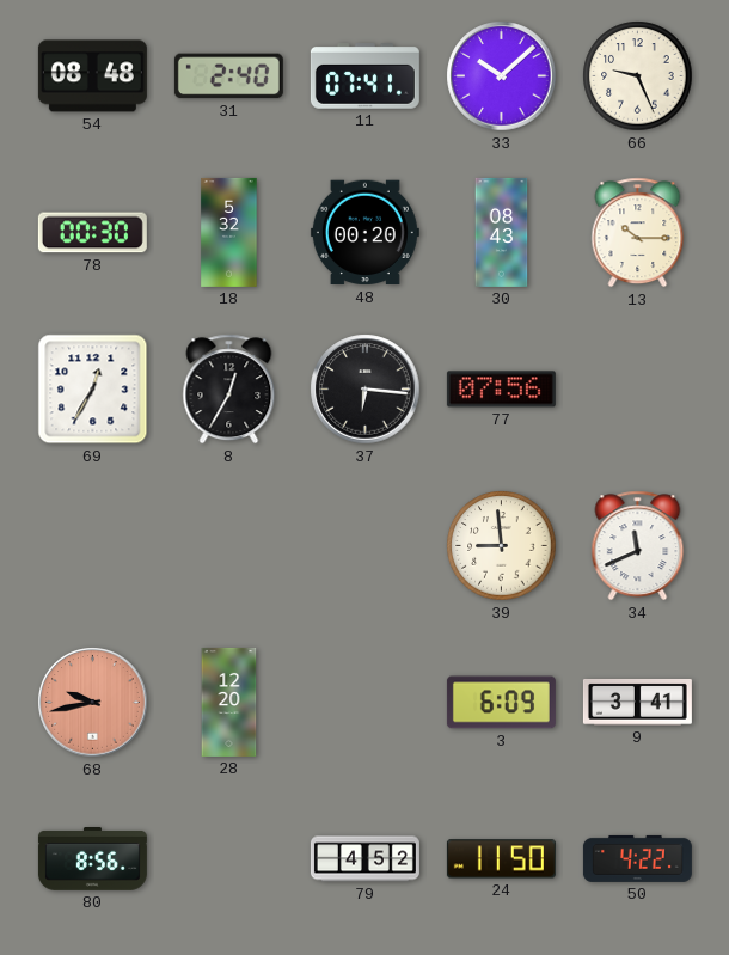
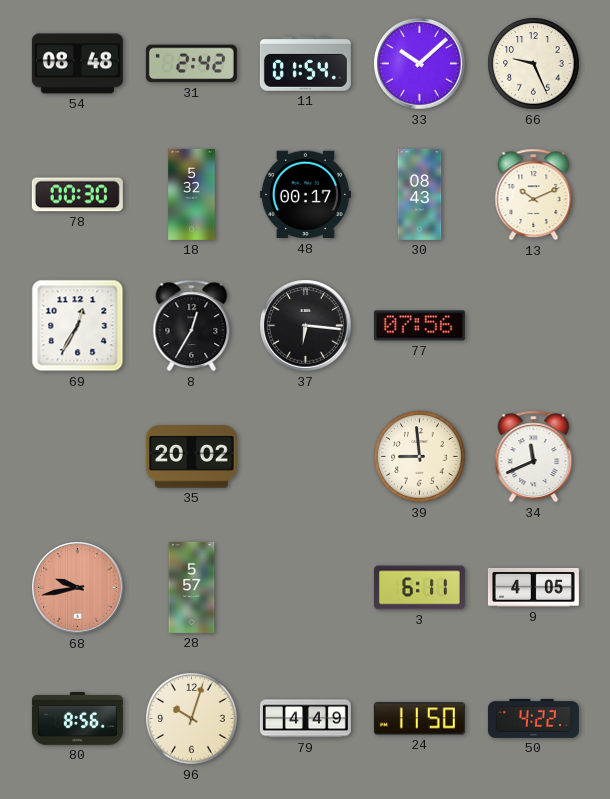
31: 2:40 -> 2:42
11: 07:41 -> 01:54
48: 00:20 -> 00:17
13: 10:15 -> 10:11
35: none -> 20:02
28: 12:20 -> 5:57
3: 6:09 -> 6:11
9: 3:41 -> 4:05
96: none -> 10:03
79: 4:52 -> 4:49
